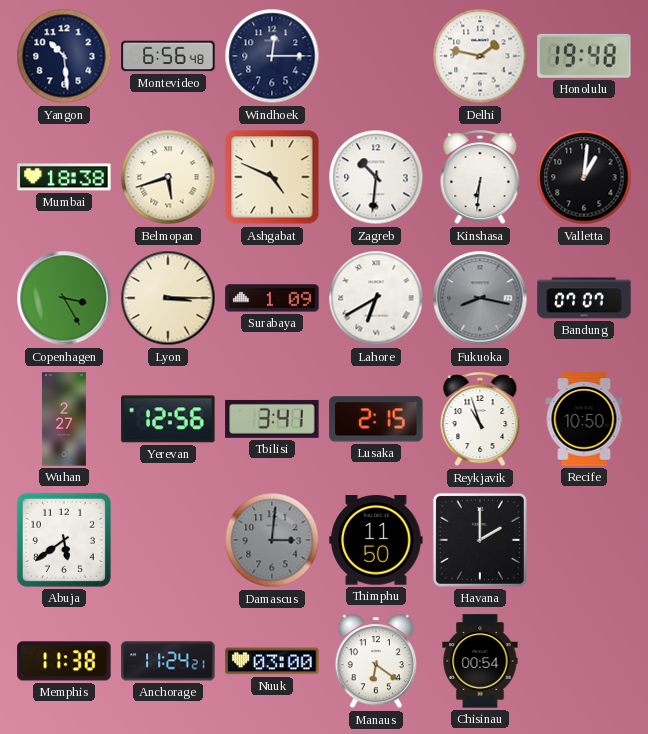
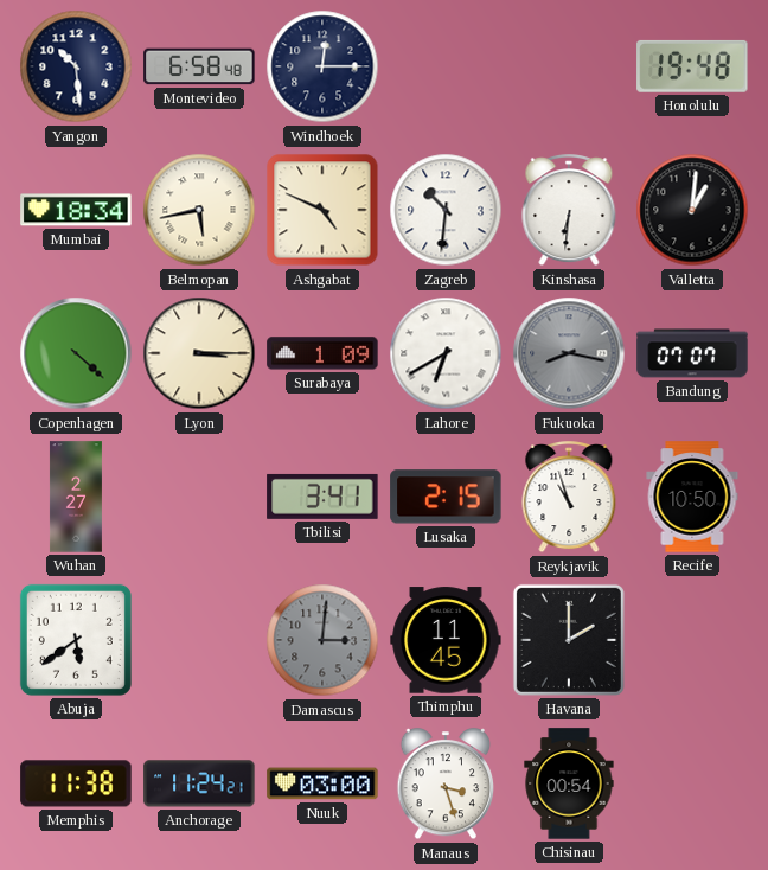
Montevideo: 6:56 -> 6:58
Delhi: 1:47 -> none
Mumbai: 18:38 -> 18:34
Belmopan: 5:42 -> 5:43
Copenhagen: 3:25 -> 4:22
Yerevan: 12:56 -> none
Thimphu: 11:50 -> 11:45
Manaus: 6:21 -> 3:27
